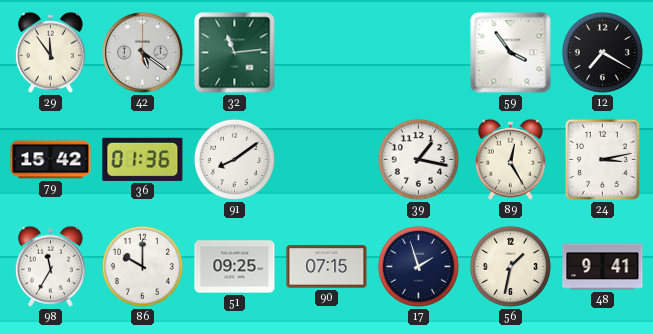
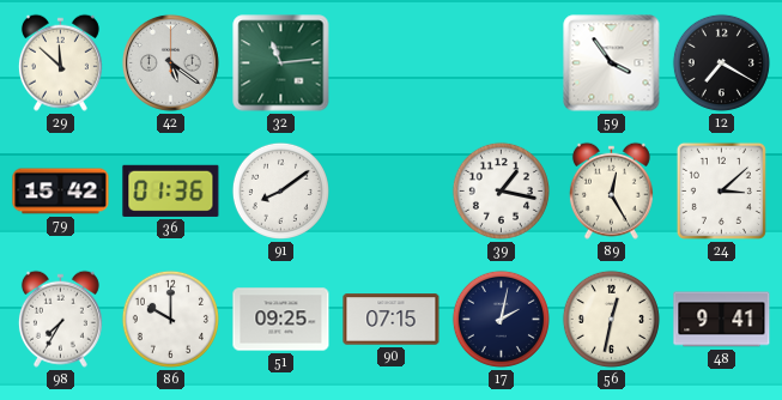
29: 11:54 -> 11:52
24: 3:13 -> 3:08
98: 11:35 -> 7:35
17: 1:57 -> 2:02
56: 1:32 -> 12:32
